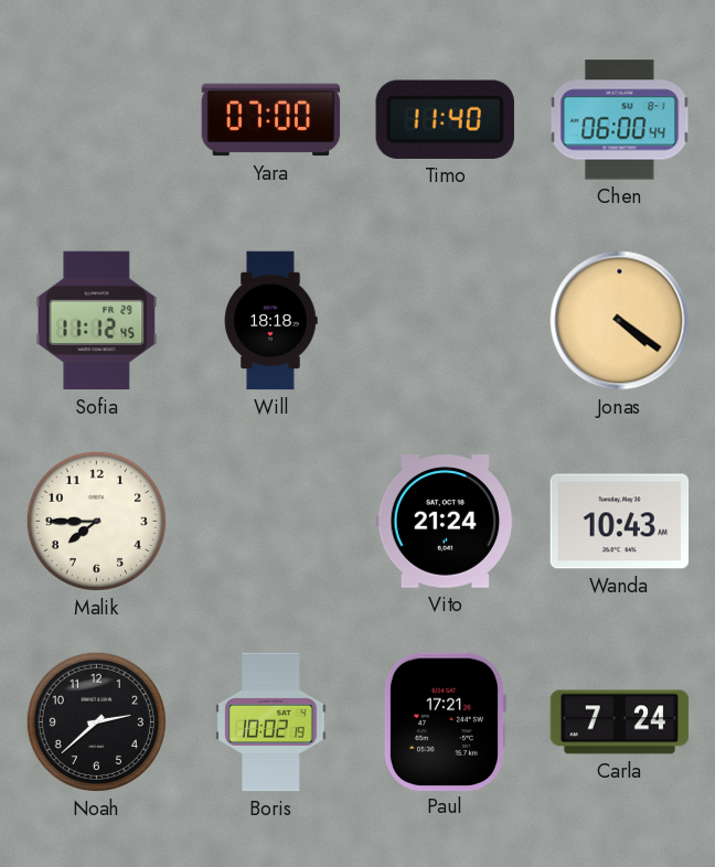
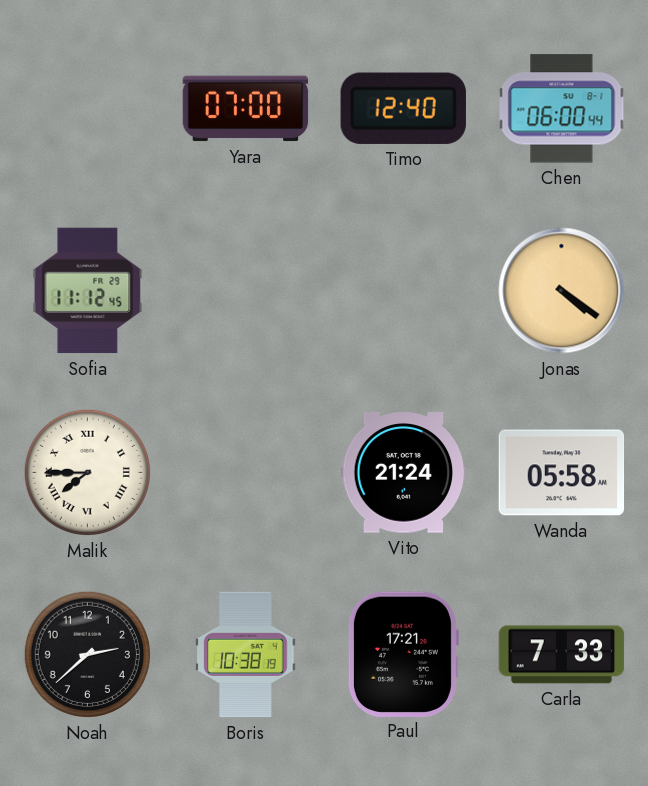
Timo: 11:40 -> 12:40
Will: 18:18 -> none
Malik numerals: Arabic -> Roman
Wanda: 10:43 -> 05:58
Boris: 10:02 -> 10:38
Carla: 7:24 -> 7:33
